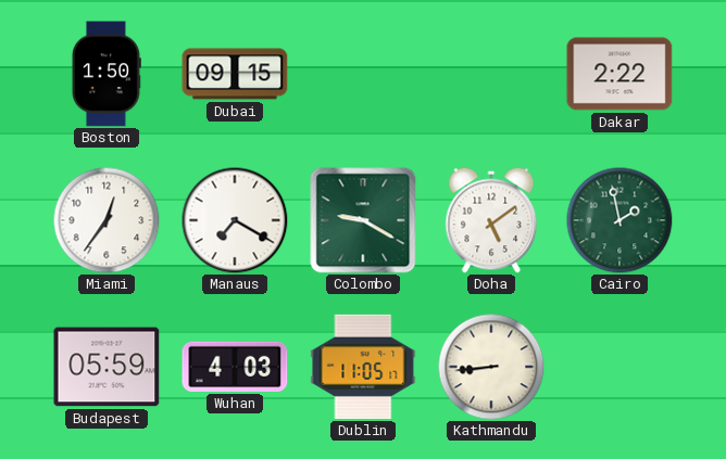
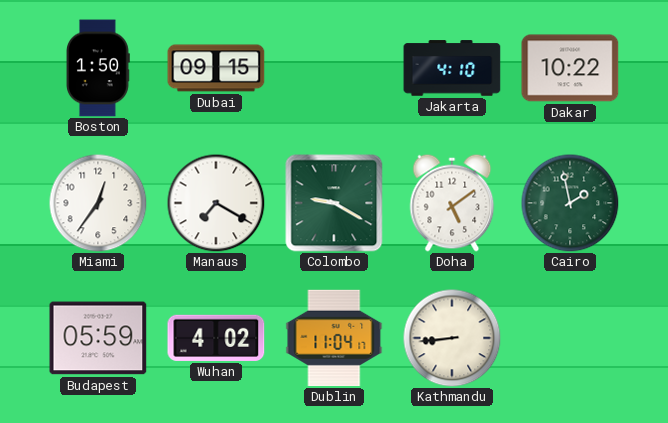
Jakarta: none -> 4:10
Dakar: 2:22 -> 10:22
Wuhan: 4:03 -> 4:02
Dublin: 11:05 -> 11:04
